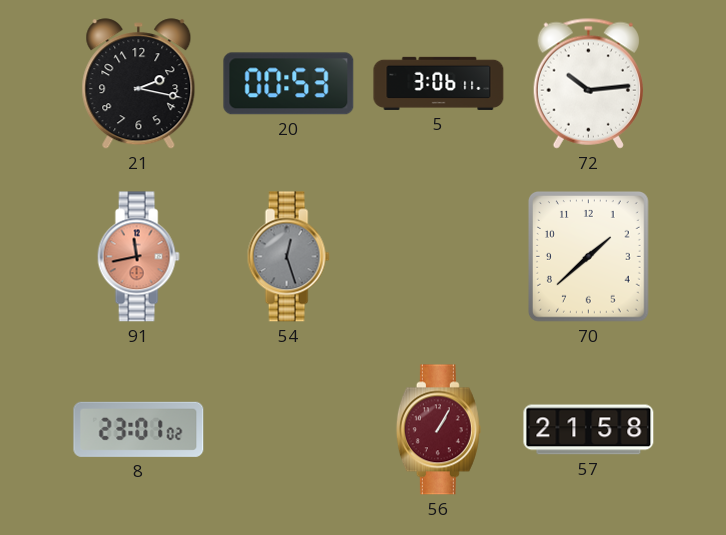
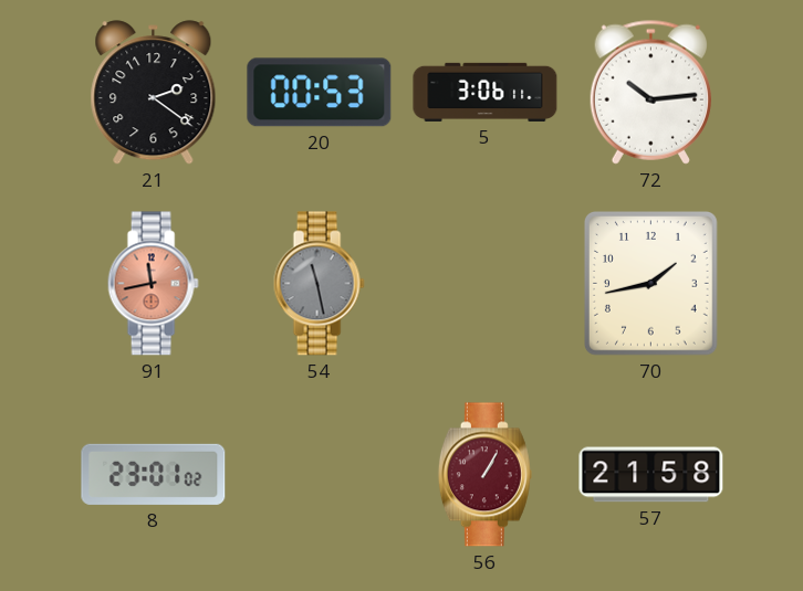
21: 2:17 -> 2:21
54: 12:27 -> 11:28
70: 1:38 -> 1:43
